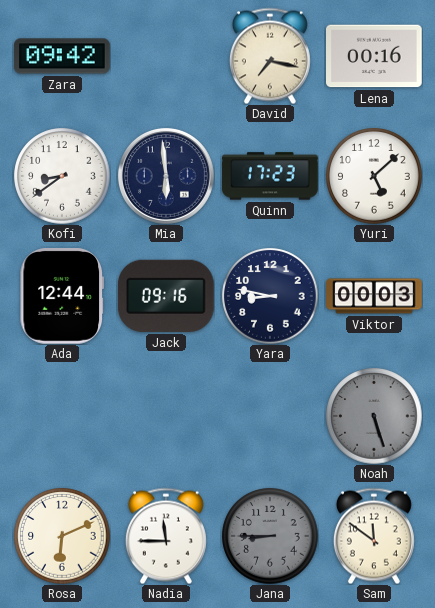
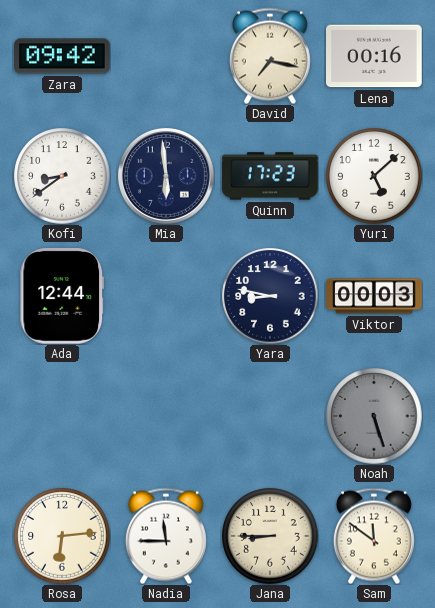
Jack: 09:16 -> none
Rosa: 6:11 -> 6:14
Jana dial: grey -> cream
